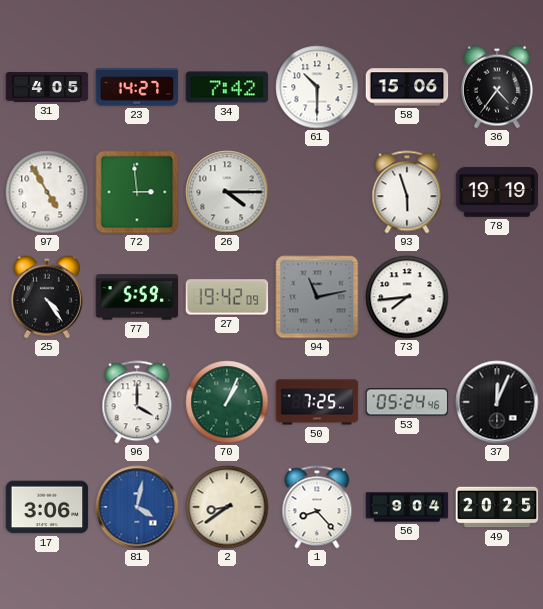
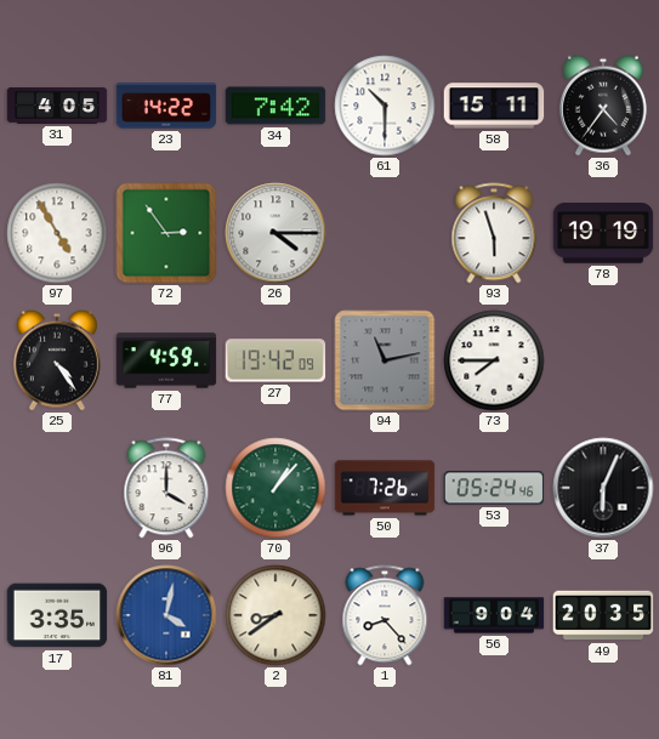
23: 14:27 -> 14:22
58: 15:06 -> 15:11
72: 2:59 -> 2:54
77: 5:59 -> 4:59
73: 7:44 -> 7:45
70: 1:04 -> 1:07
50: 7:25 -> 7:26
37: 12:04 -> 6:04
17: 3:06 -> 3:35
49: 20:25 -> 20:35
